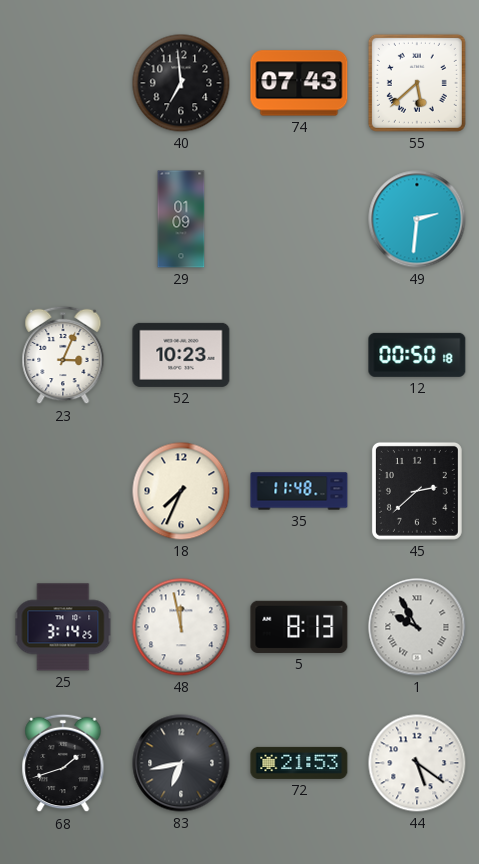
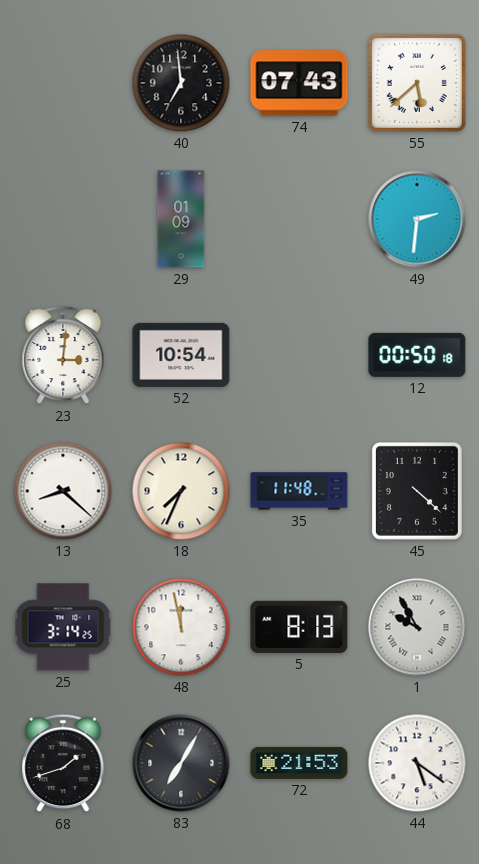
23: 3:04 -> 3:01
52: 10:23 -> 10:54
13: none -> 8:22
45: 2:38 -> 4:22
83: 6:43 -> 7:05
